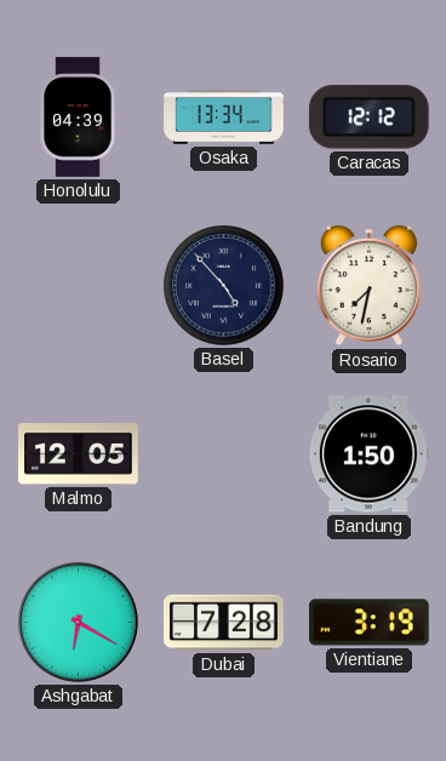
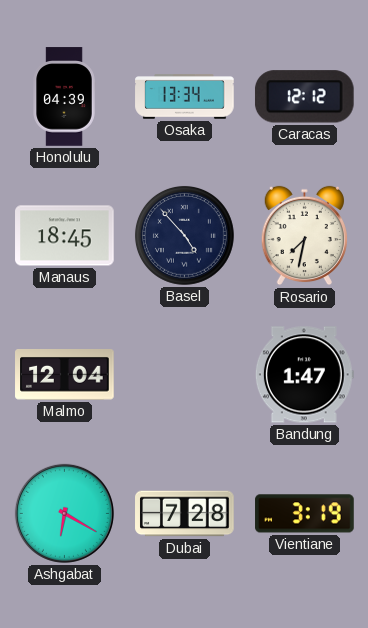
Manaus: none -> 18:45
Malmo: 12:05 -> 12:04
Bandung: 1:50 -> 1:47
